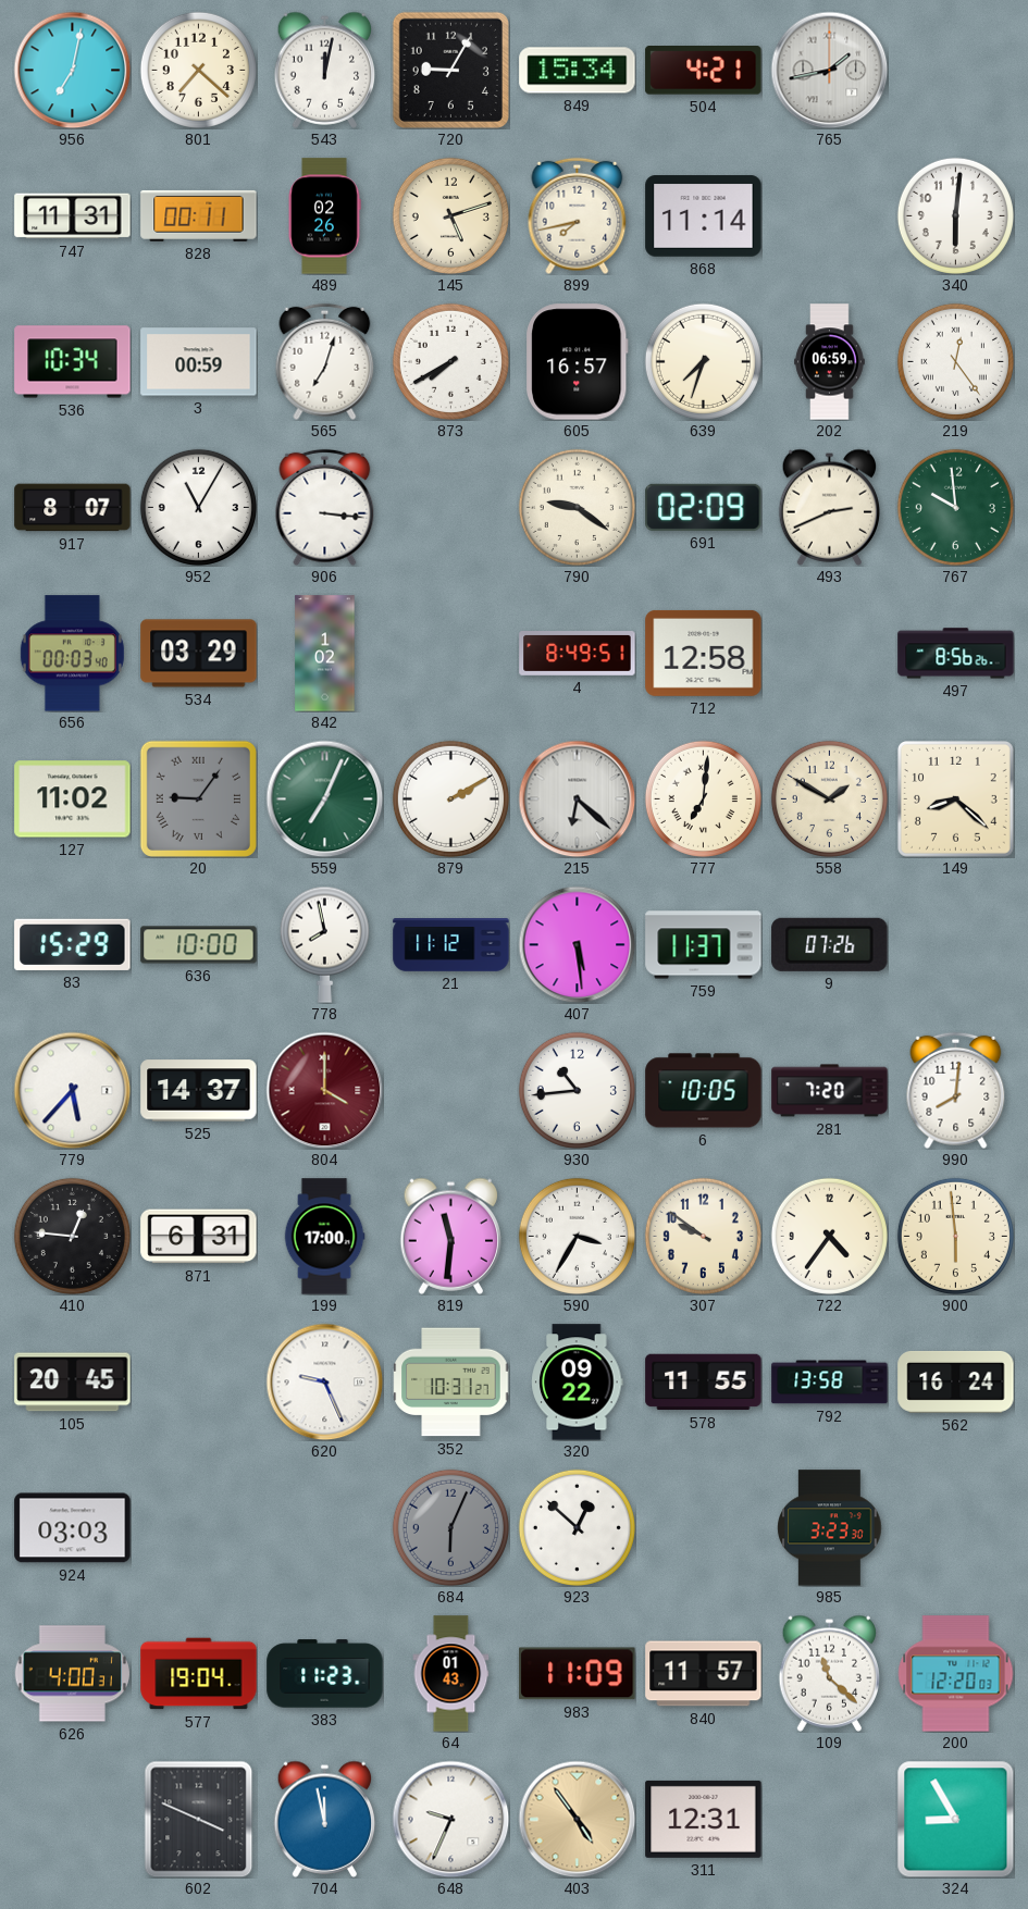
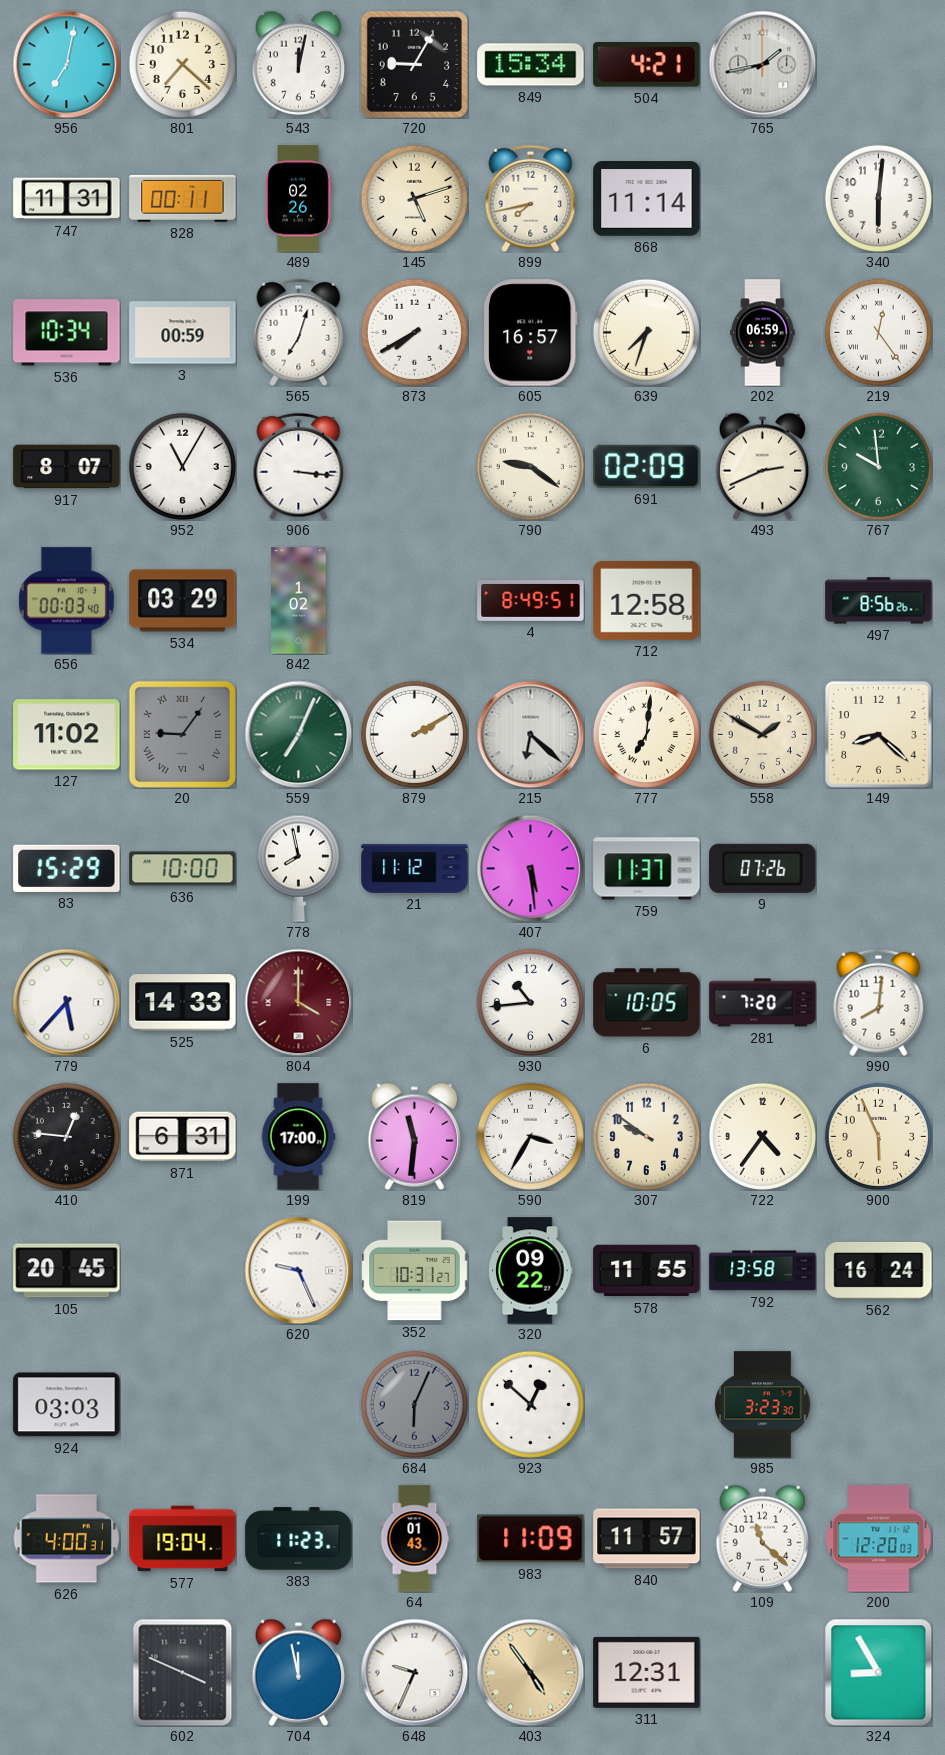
525: 14:37 -> 14:33
900: 5:59 -> 5:56
